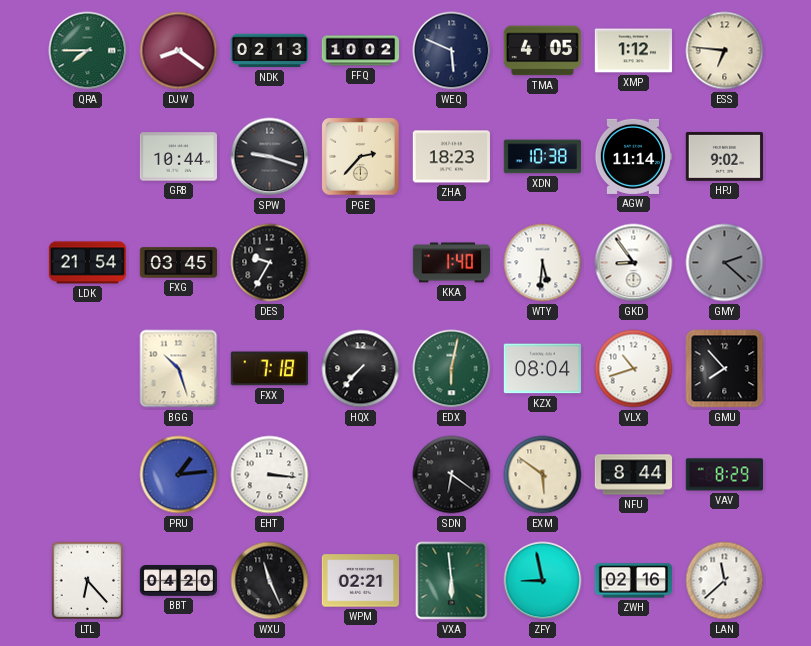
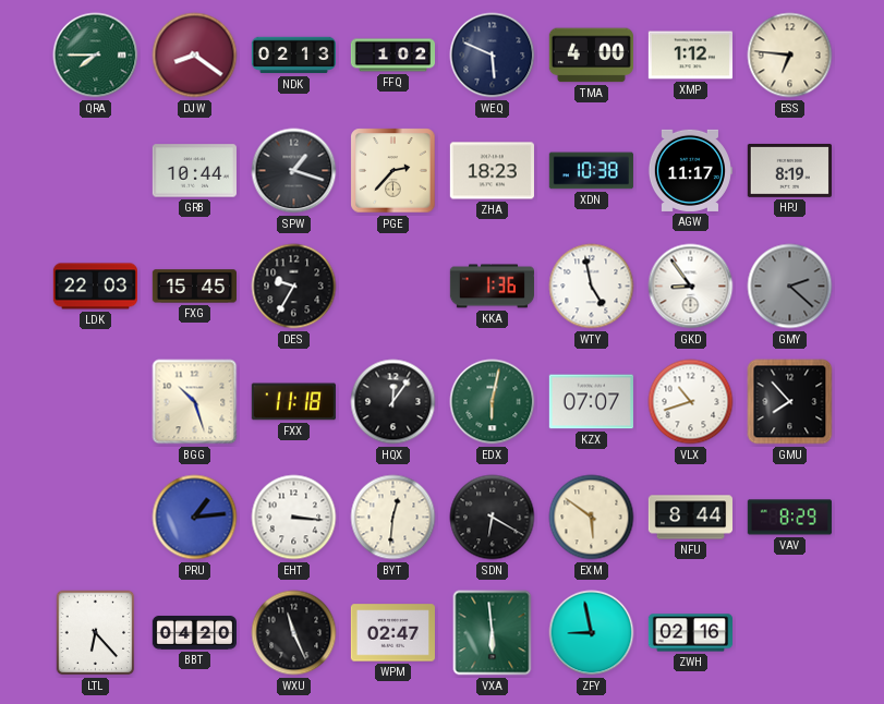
FFQ: 10:02 -> 1:02
TMA: 4:05 -> 4:00
SPW: 9:18 -> 1:18
AGW: 11:14 -> 11:17
HPJ: 9:02 -> 8:19
LDK: 21:54 -> 22:03
FXG: 03:45 -> 15:45
KKA: 1:40 -> 1:36
WTY: 5:31 -> 4:58
FXX: 7:18 -> 11:18
HQX: 7:37 -> 12:06
KZX: 08:04 -> 07:07
BYT: none -> 12:31
SDN: 6:21 -> 6:20
WPM: 02:21 -> 02:47
LAN: 11:38 -> none
